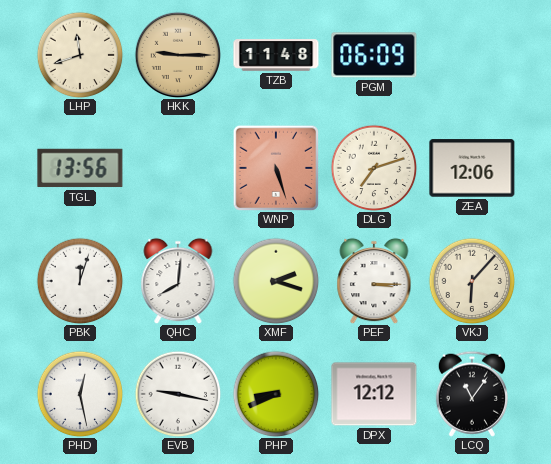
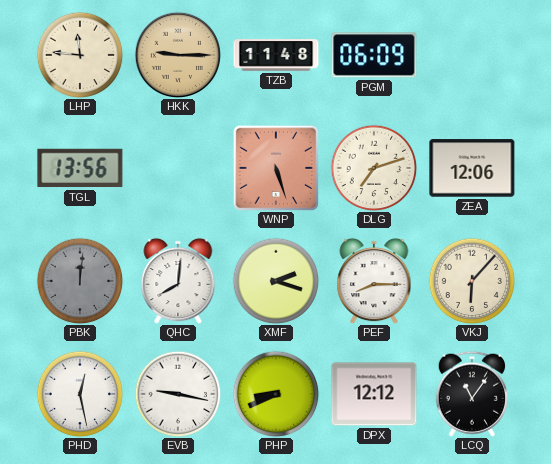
LHP: 11:42 -> 11:46
PBK: 12:03 -> 12:01
PBK dial: white -> grey
PEF: 3:15 -> 8:15
